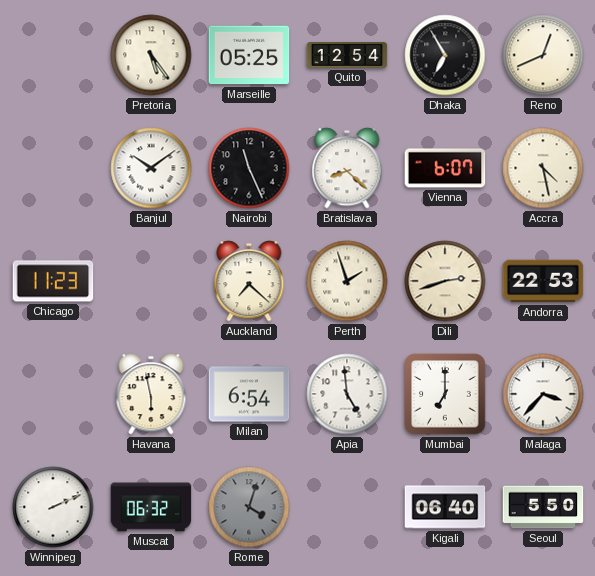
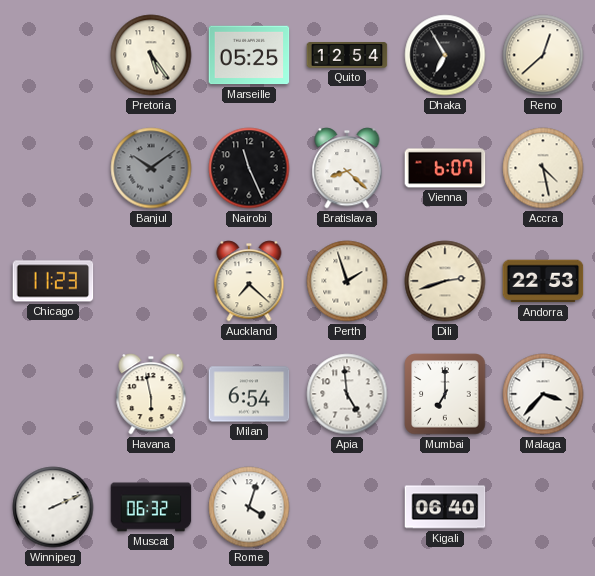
Reno: 12:41 -> 12:38
Banjul dial: white -> grey
Rome dial: grey -> white
Seoul: 5:50 -> none
